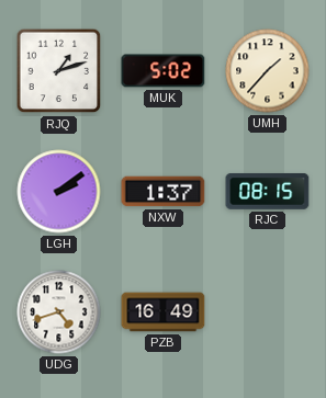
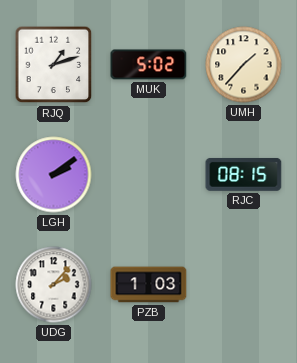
NXW: 1:37 -> none
UDG: 4:42 -> 2:07
PZB: 16:49 -> 1:03
